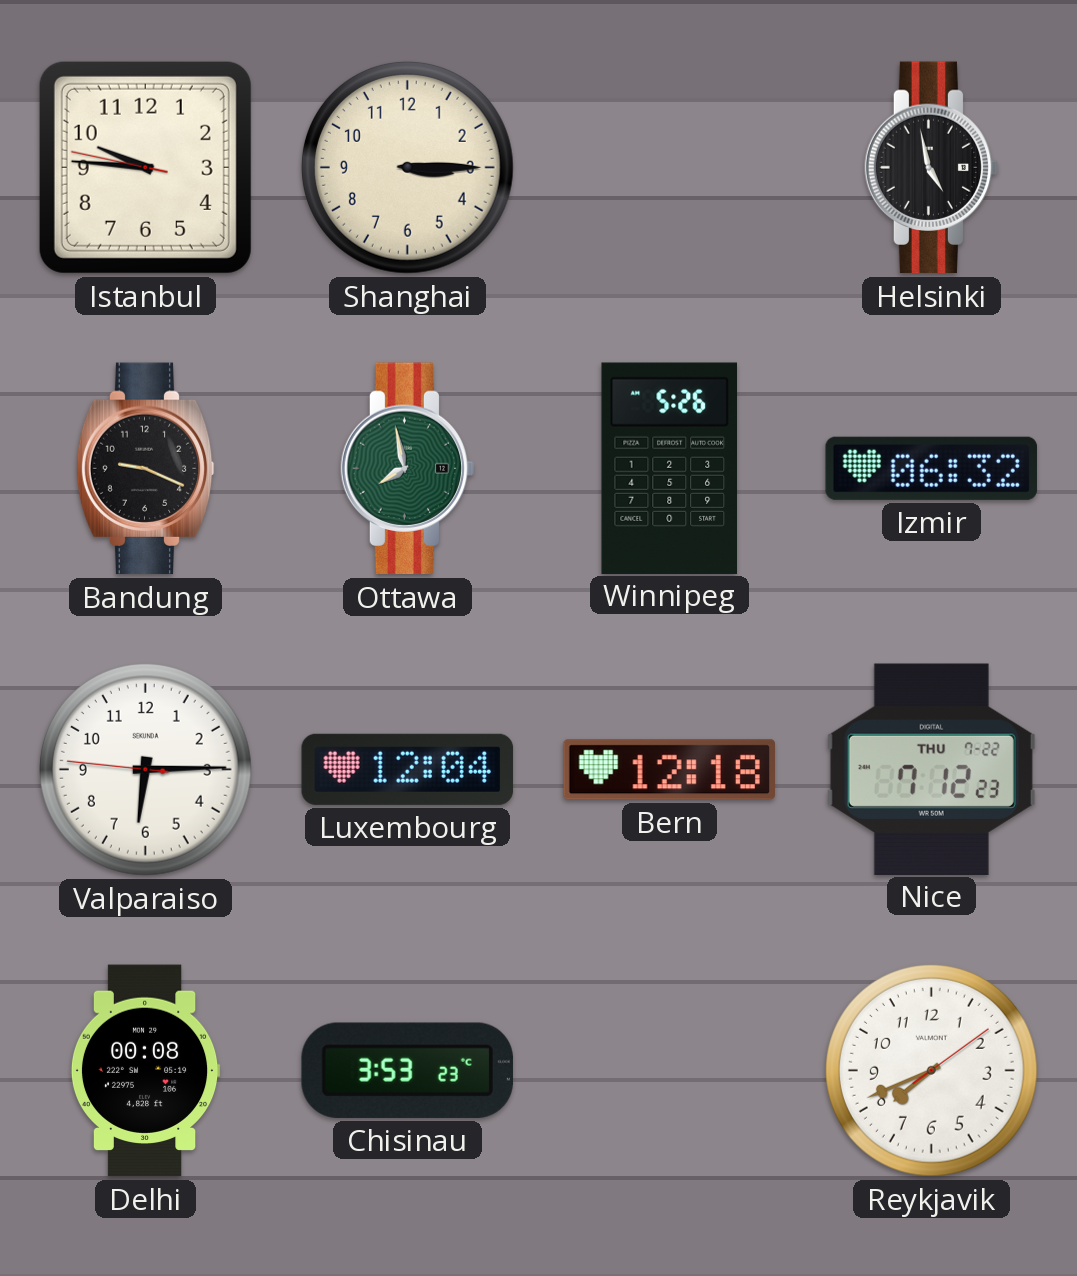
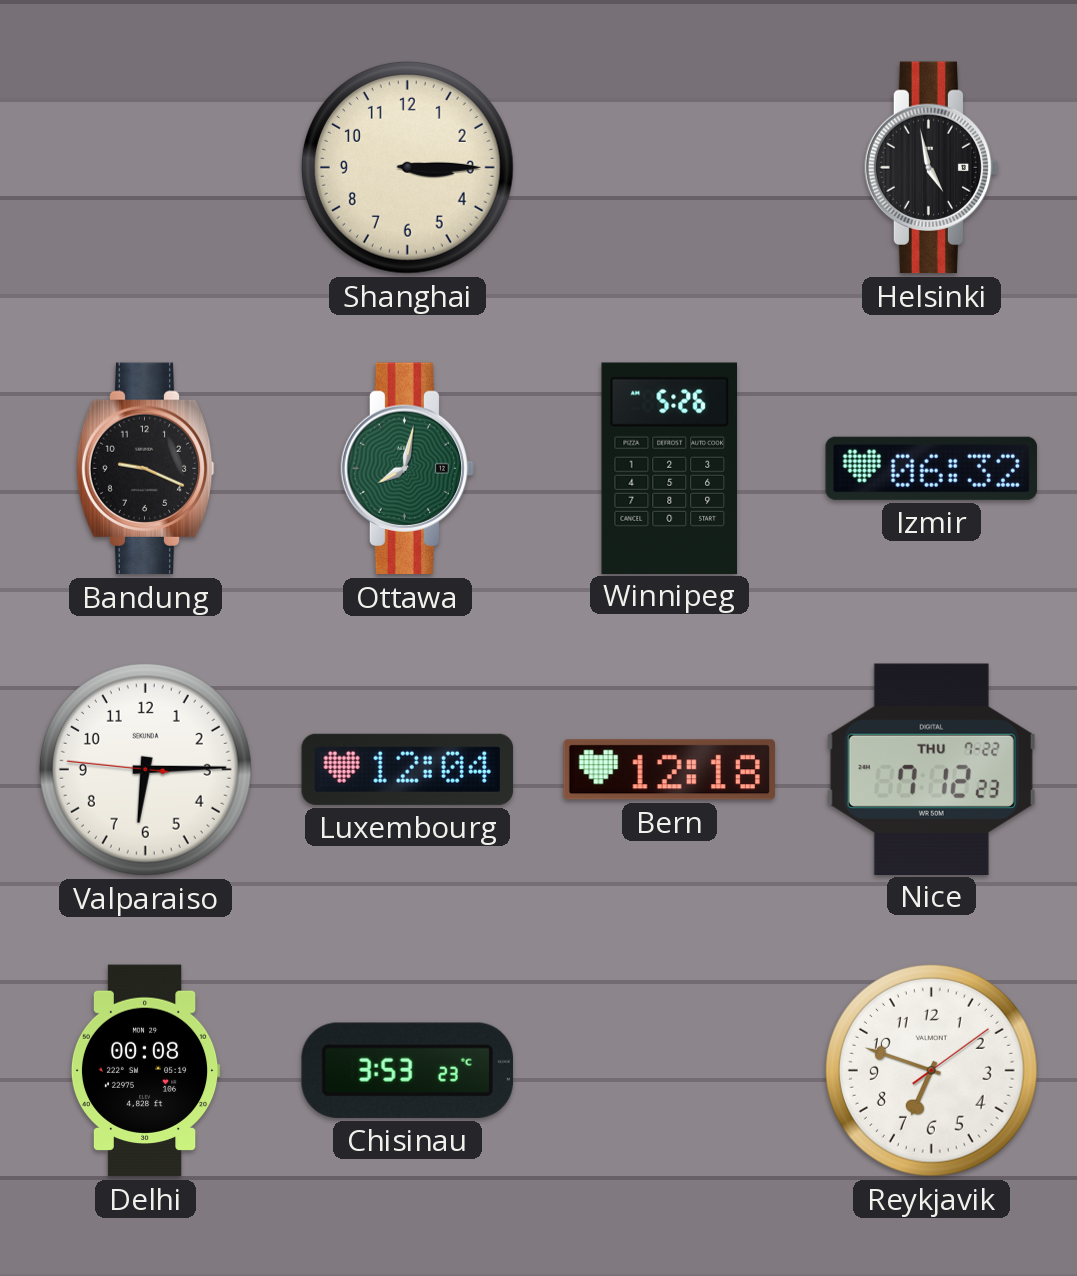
Istanbul: 9:45 -> none
Ottawa: 7:58 -> 8:02
Reykjavik: 7:41 -> 6:48
